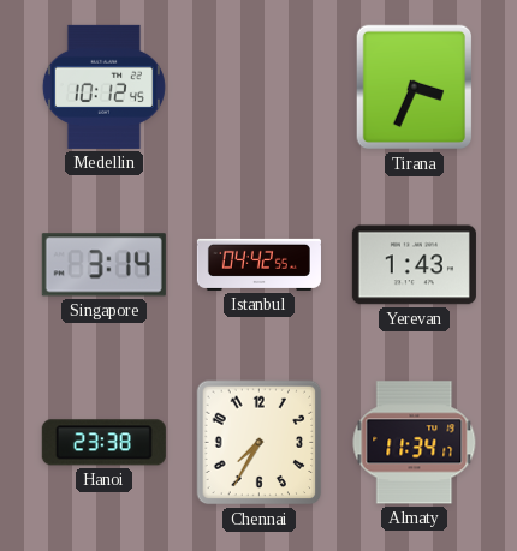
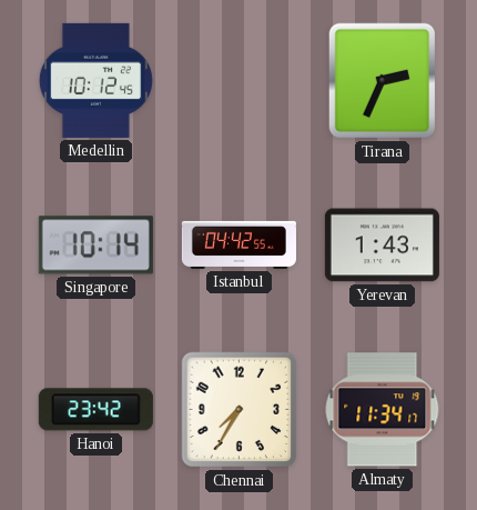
Tirana: 3:34 -> 2:34
Singapore: 3:14 -> 10:14
Hanoi: 23:38 -> 23:42
